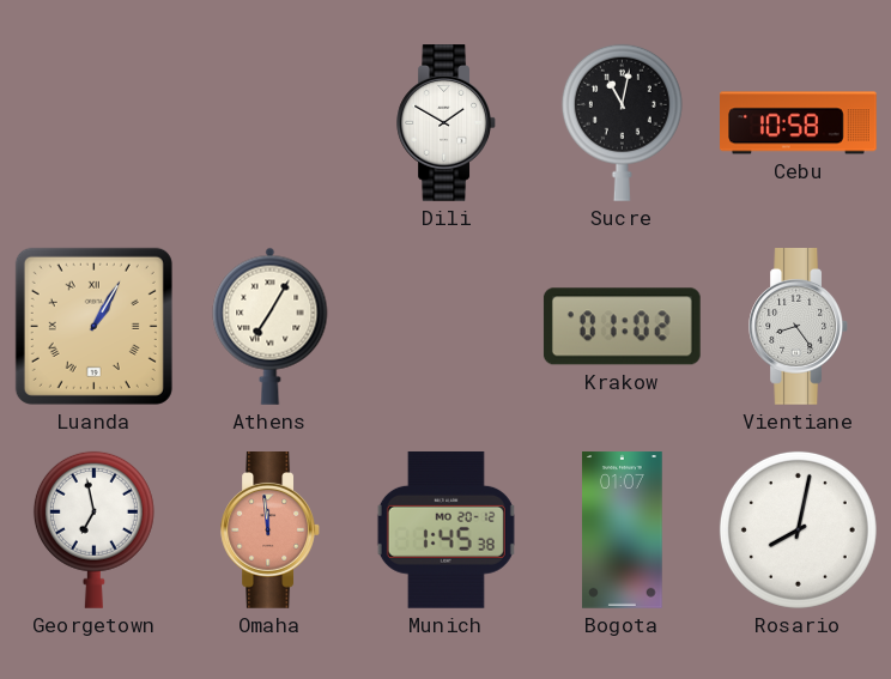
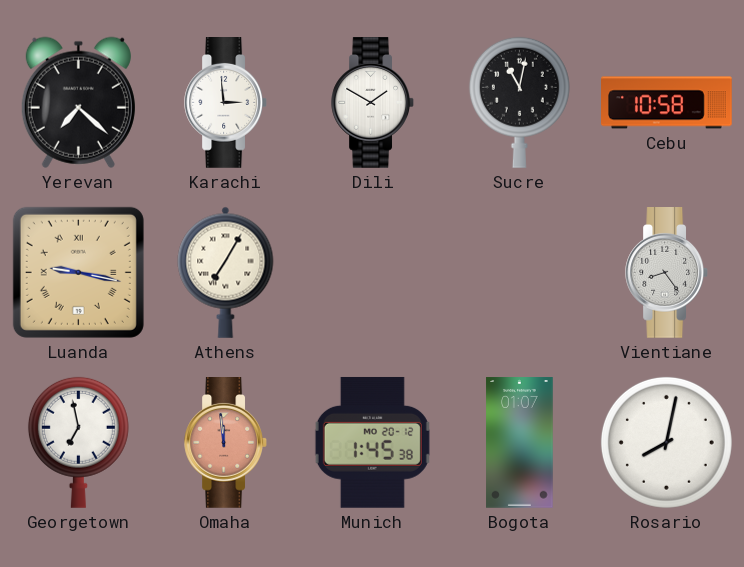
Yerevan: none -> 7:22
Karachi: none -> 2:59
Luanda: 1:05 -> 9:17
Krakow: 01:02 -> none
